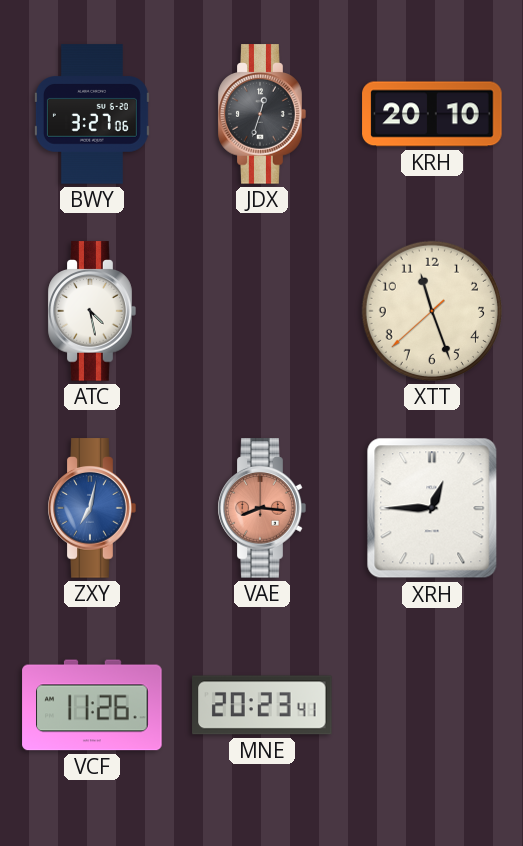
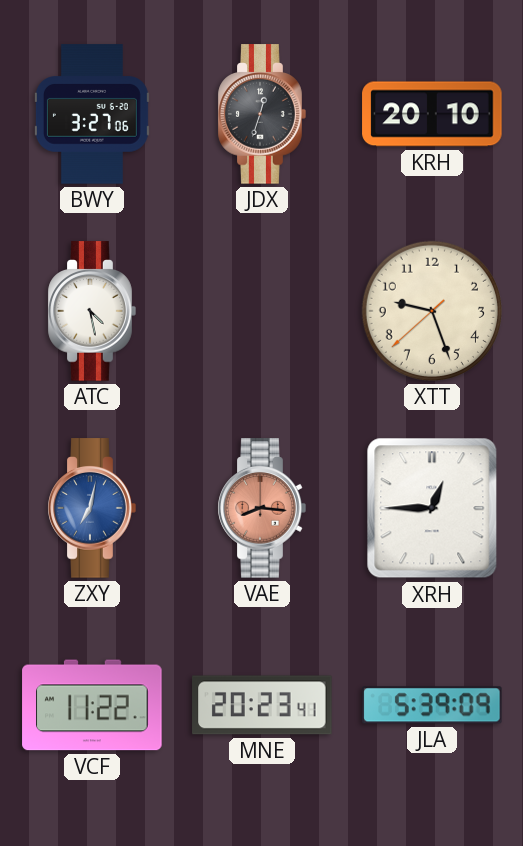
XTT: 11:26 -> 9:26
VCF: 11:26 -> 11:22
JLA: none -> 5:39
